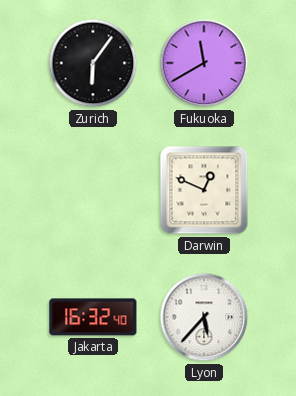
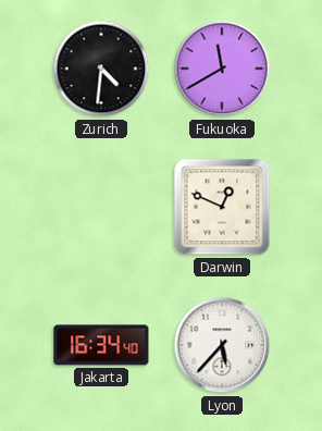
Zurich: 6:06 -> 4:31
Jakarta: 16:32 -> 16:34
